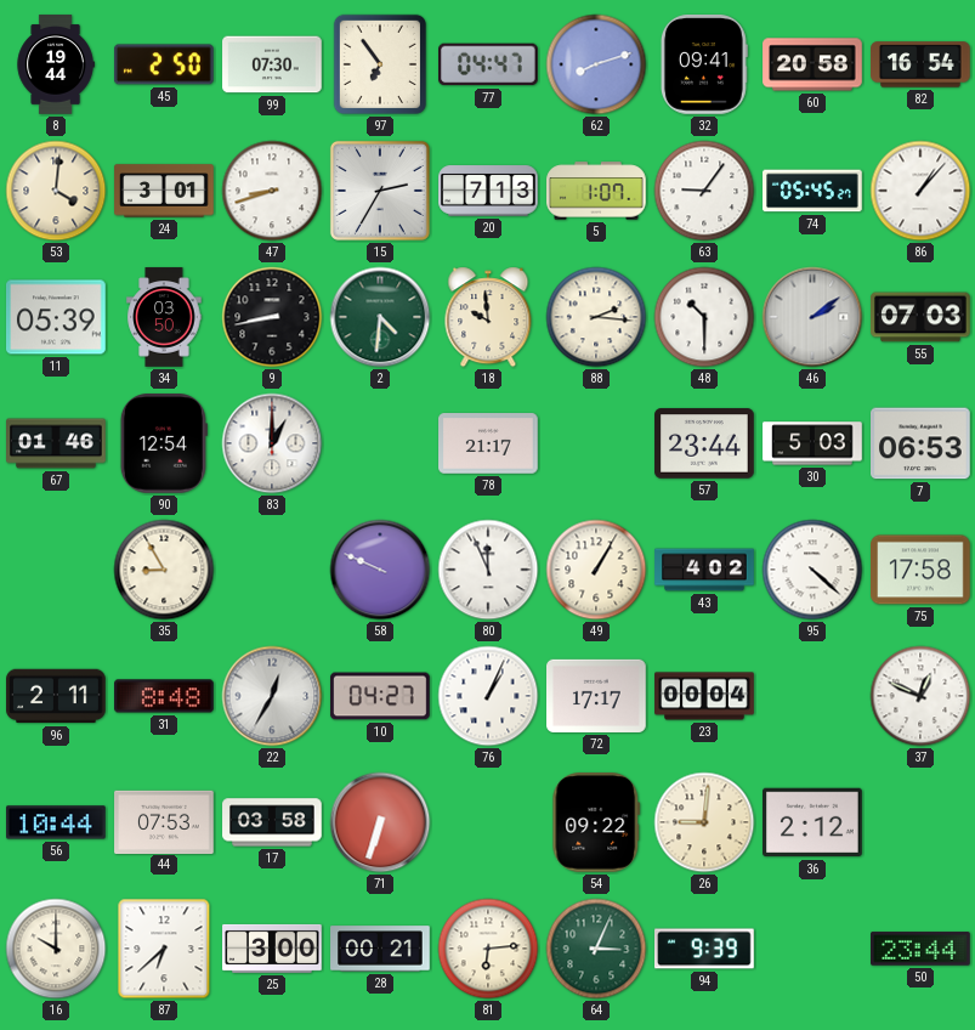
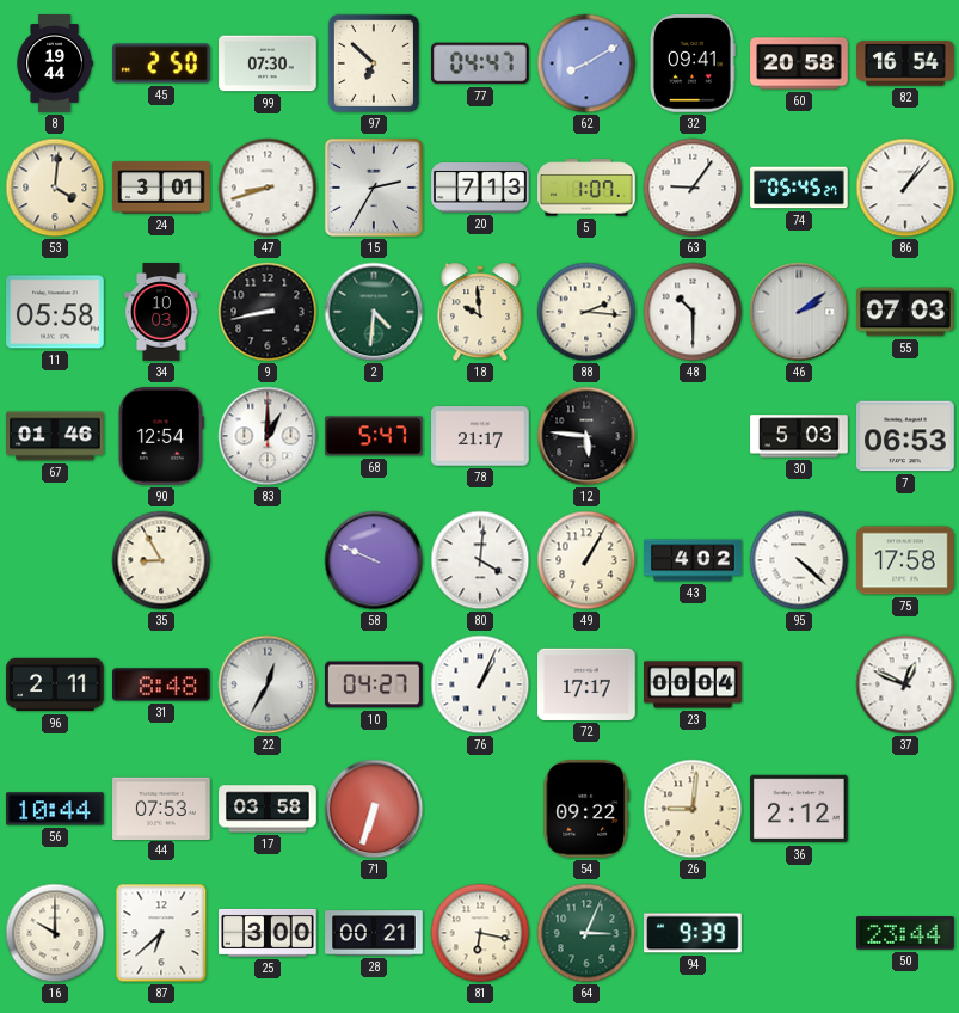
97: 6:54 -> 6:52
62: 8:12 -> 8:10
11: 05:39 -> 05:58
34: 03:50 -> 10:03
68: none -> 5:47
12: none -> 5:46
57: 23:44 -> none
80: 11:56 -> 4:01
81: 6:14 -> 6:17
